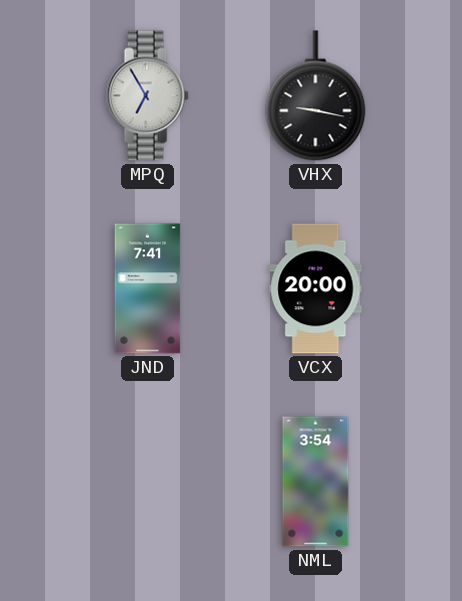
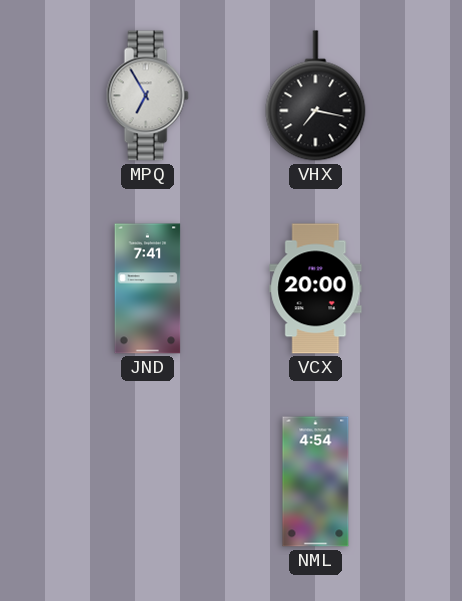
VHX: 9:17 -> 7:17
NML: 3:54 -> 4:54
